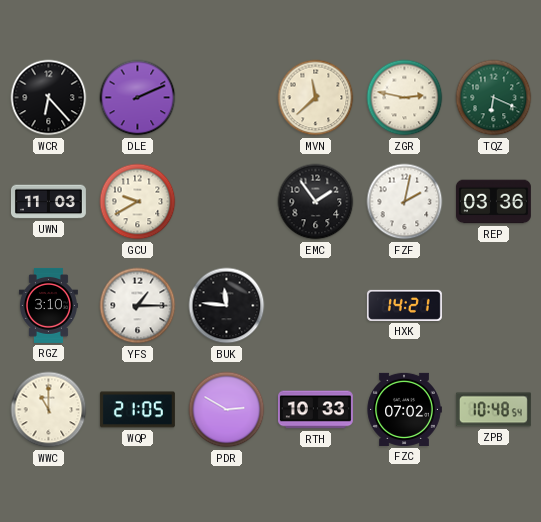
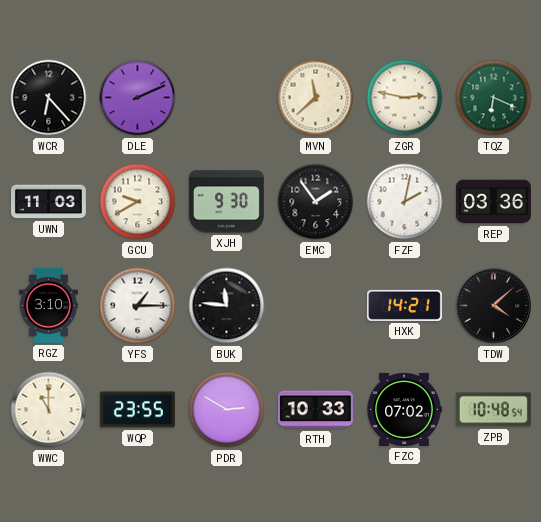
XJH: none -> 9:30
TDW: none -> 4:08
WQP: 21:05 -> 23:55
